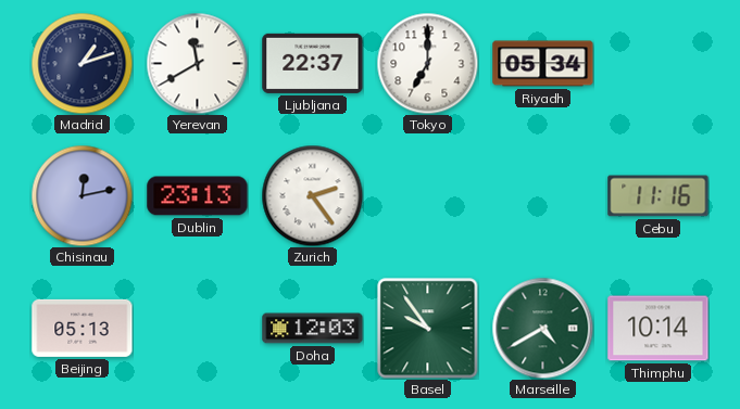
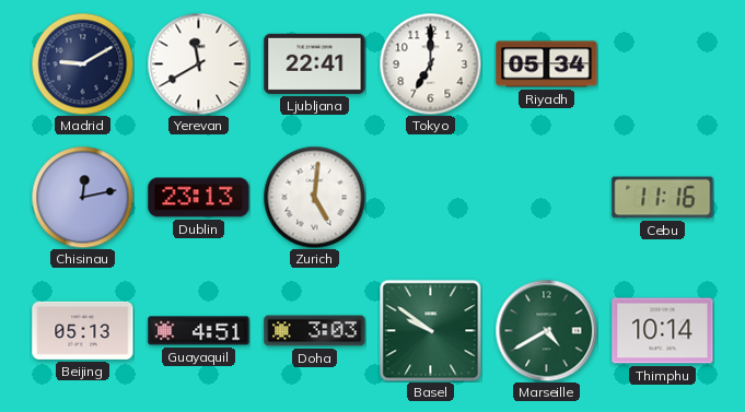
Madrid: 1:12 -> 9:10
Ljubljana: 22:37 -> 22:41
Zurich: 2:24 -> 5:01
Guayaquil: none -> 4:51
Doha: 12:03 -> 3:03
Basel: 9:54 -> 9:51
